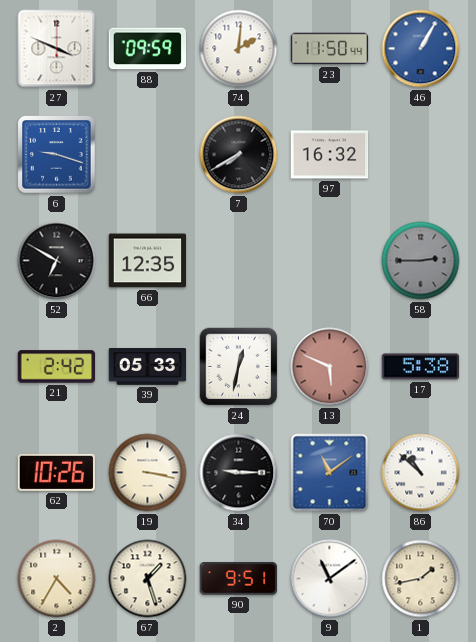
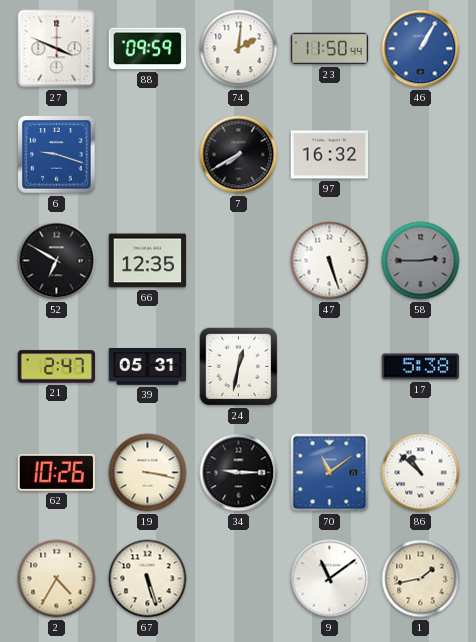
47: none -> 5:27
21: 2:42 -> 2:47
39: 05:33 -> 05:31
13: 5:49 -> none
67: 1:27 -> 5:27
90: 9:51 -> none
